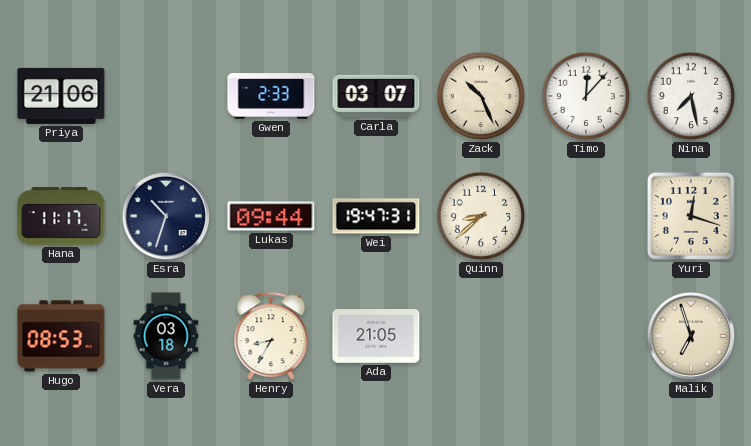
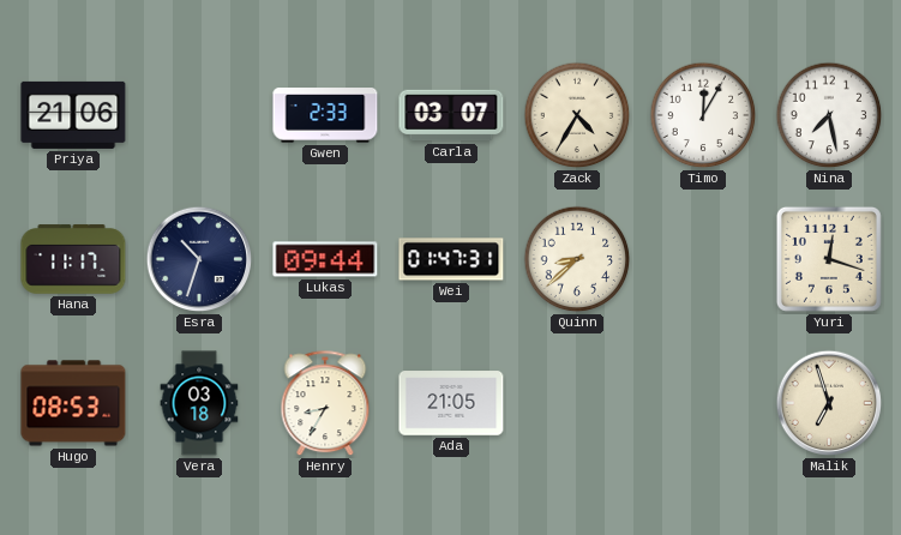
Zack: 10:26 -> 4:35
Timo: 12:07 -> 12:05
Wei: 19:47 -> 01:47
